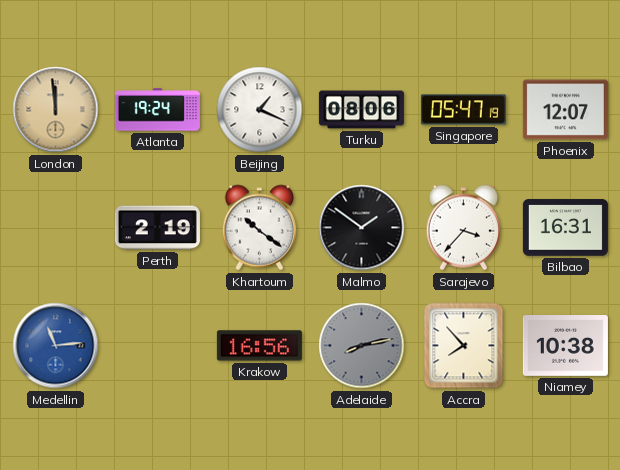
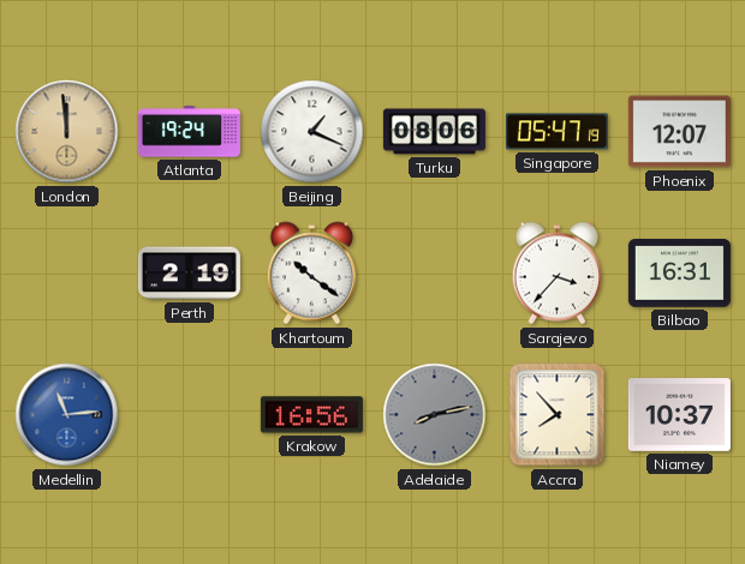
Malmo: 1:51 -> none
Niamey: 10:38 -> 10:37
